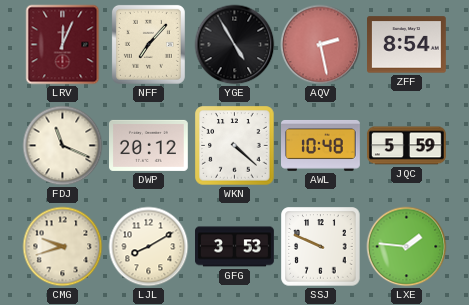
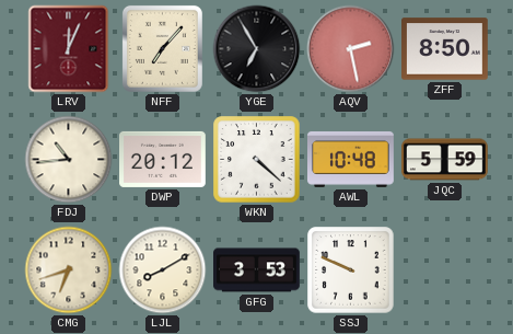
YGE: 4:55 -> 6:55
ZFF: 8:54 -> 8:50
FDJ: 11:19 -> 10:44
CMG: 9:42 -> 6:42
LXE: 1:46 -> none
